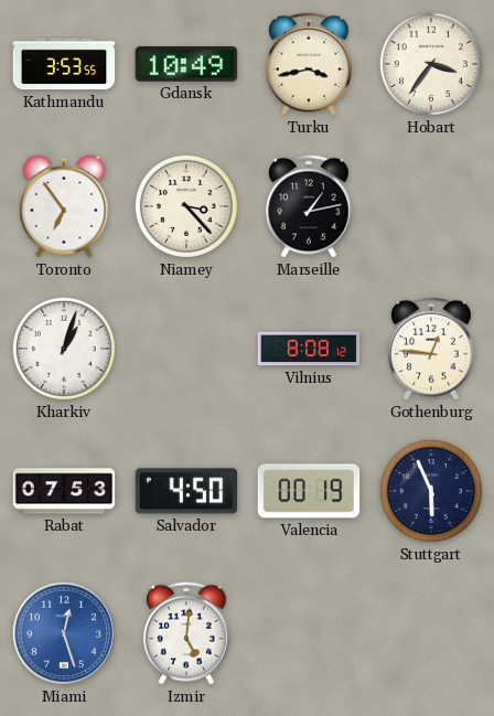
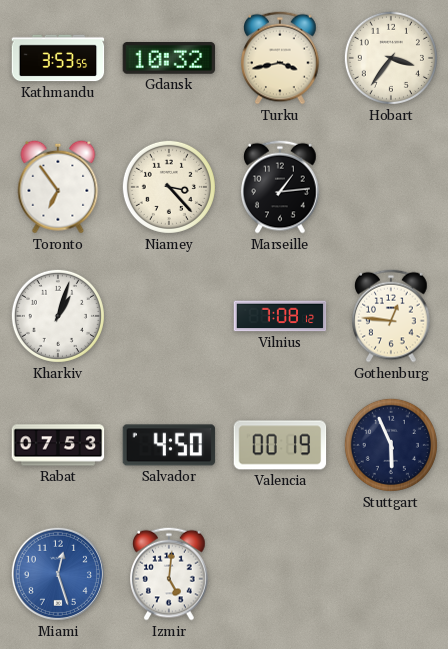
Gdansk: 10:49 -> 10:32
Marseille: 1:13 -> 1:14
Vilnius: 8:08 -> 7:08
